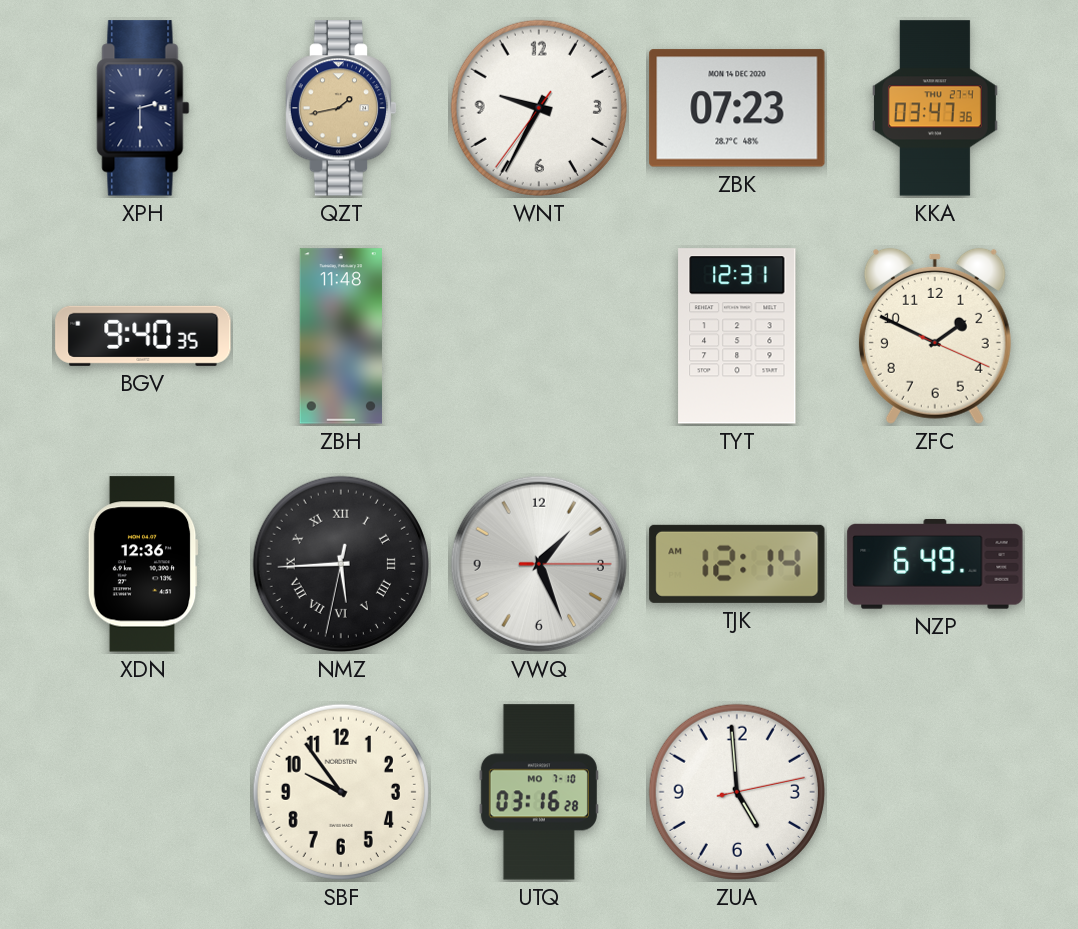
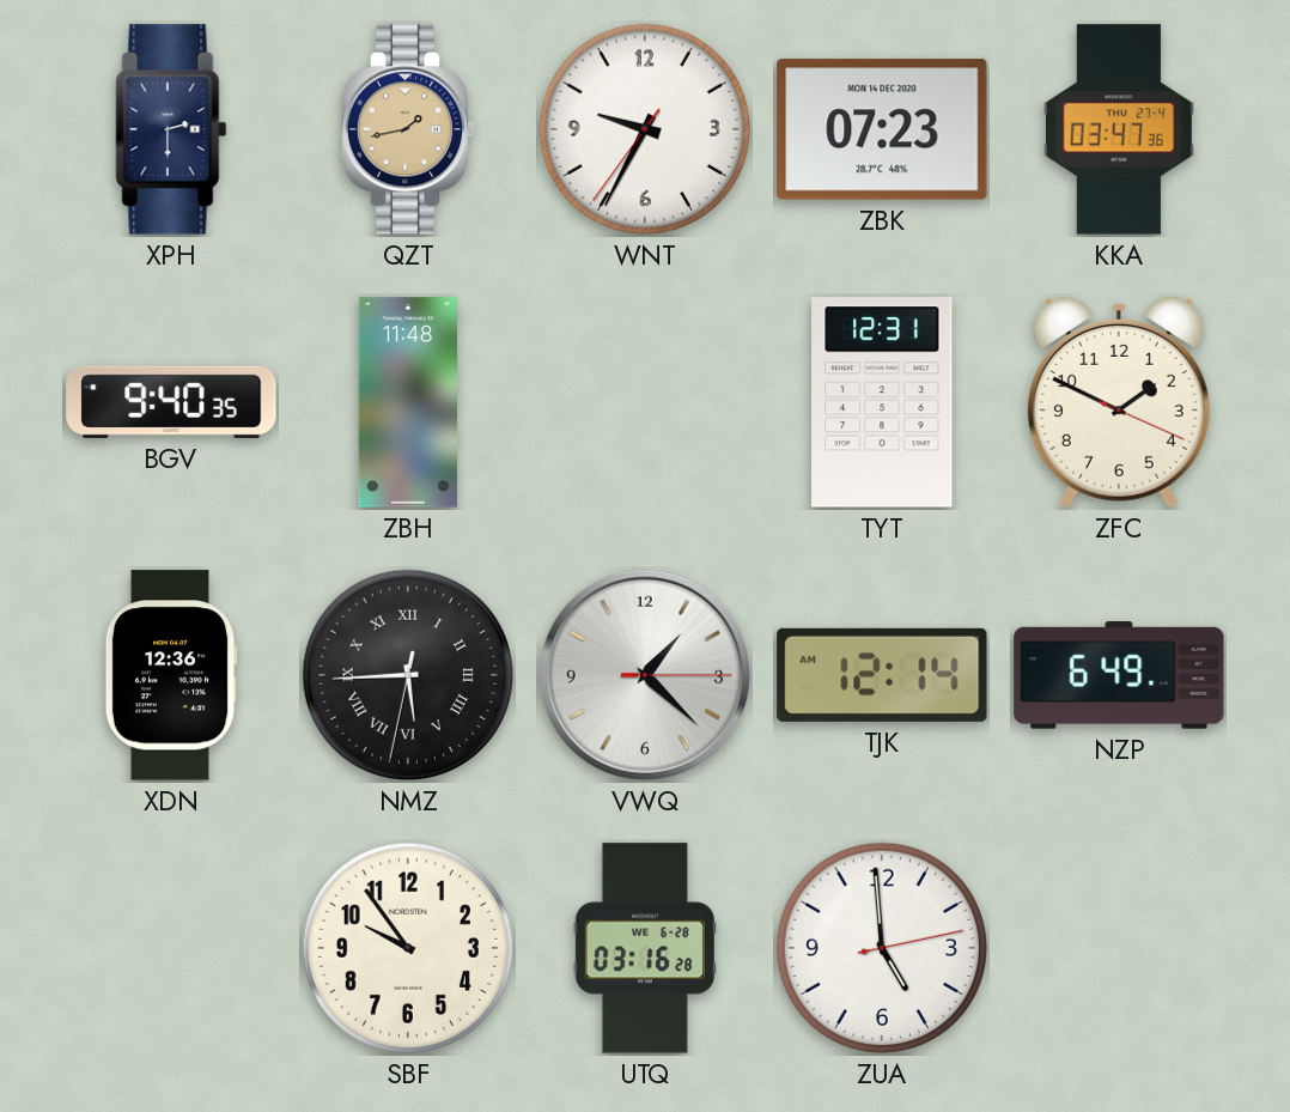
VWQ: 1:26 -> 1:22
UTQ date: MO 7-10 -> WE 6-28
